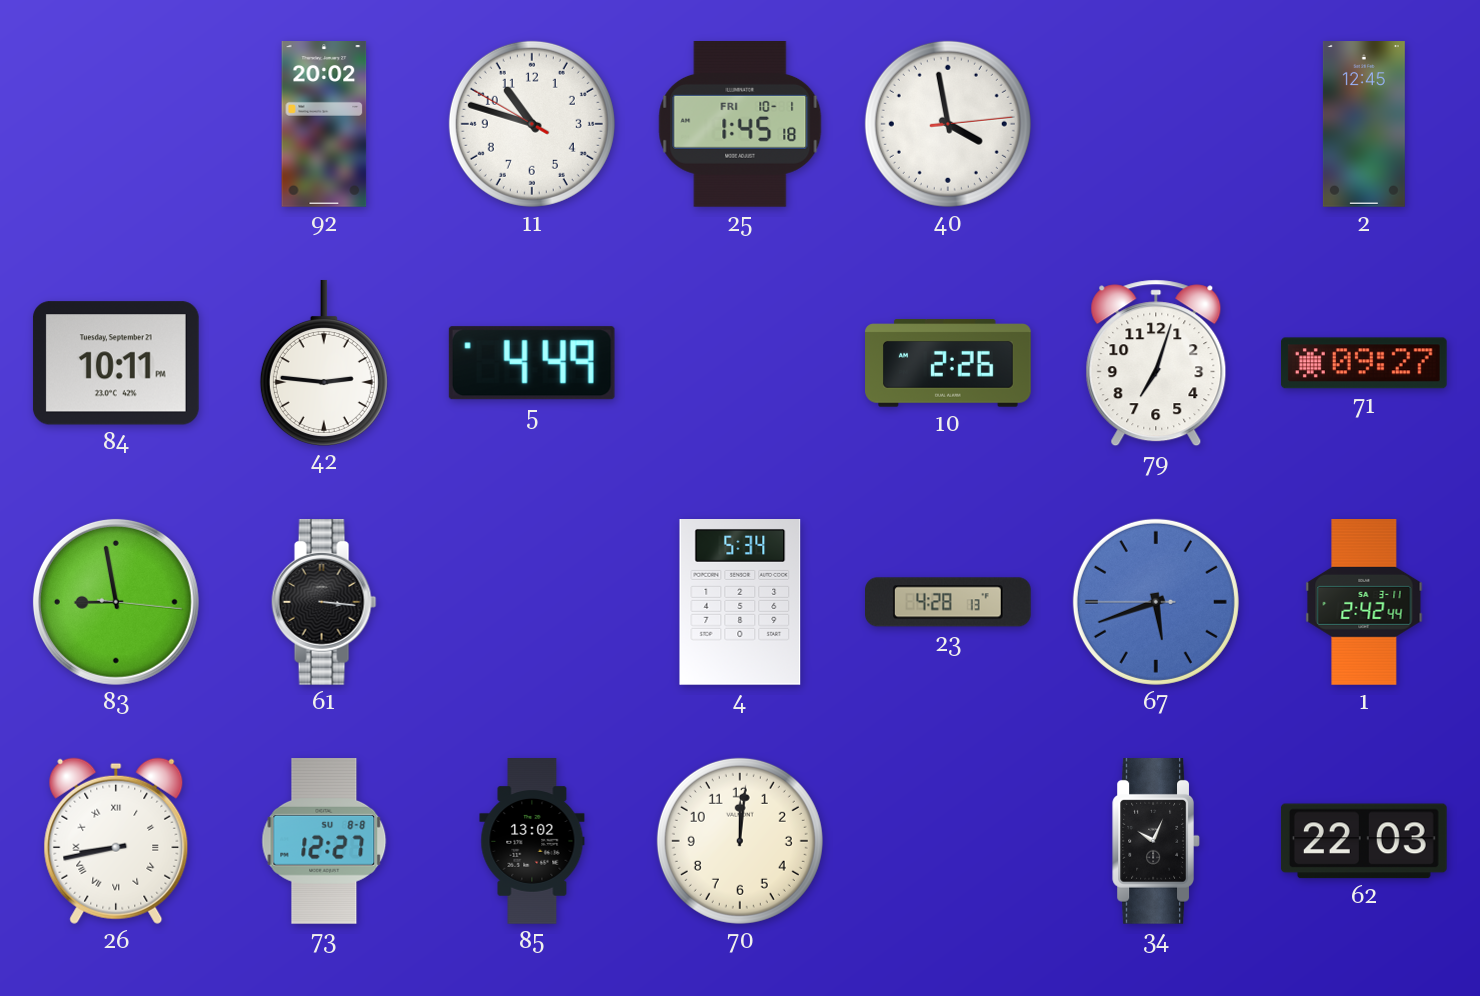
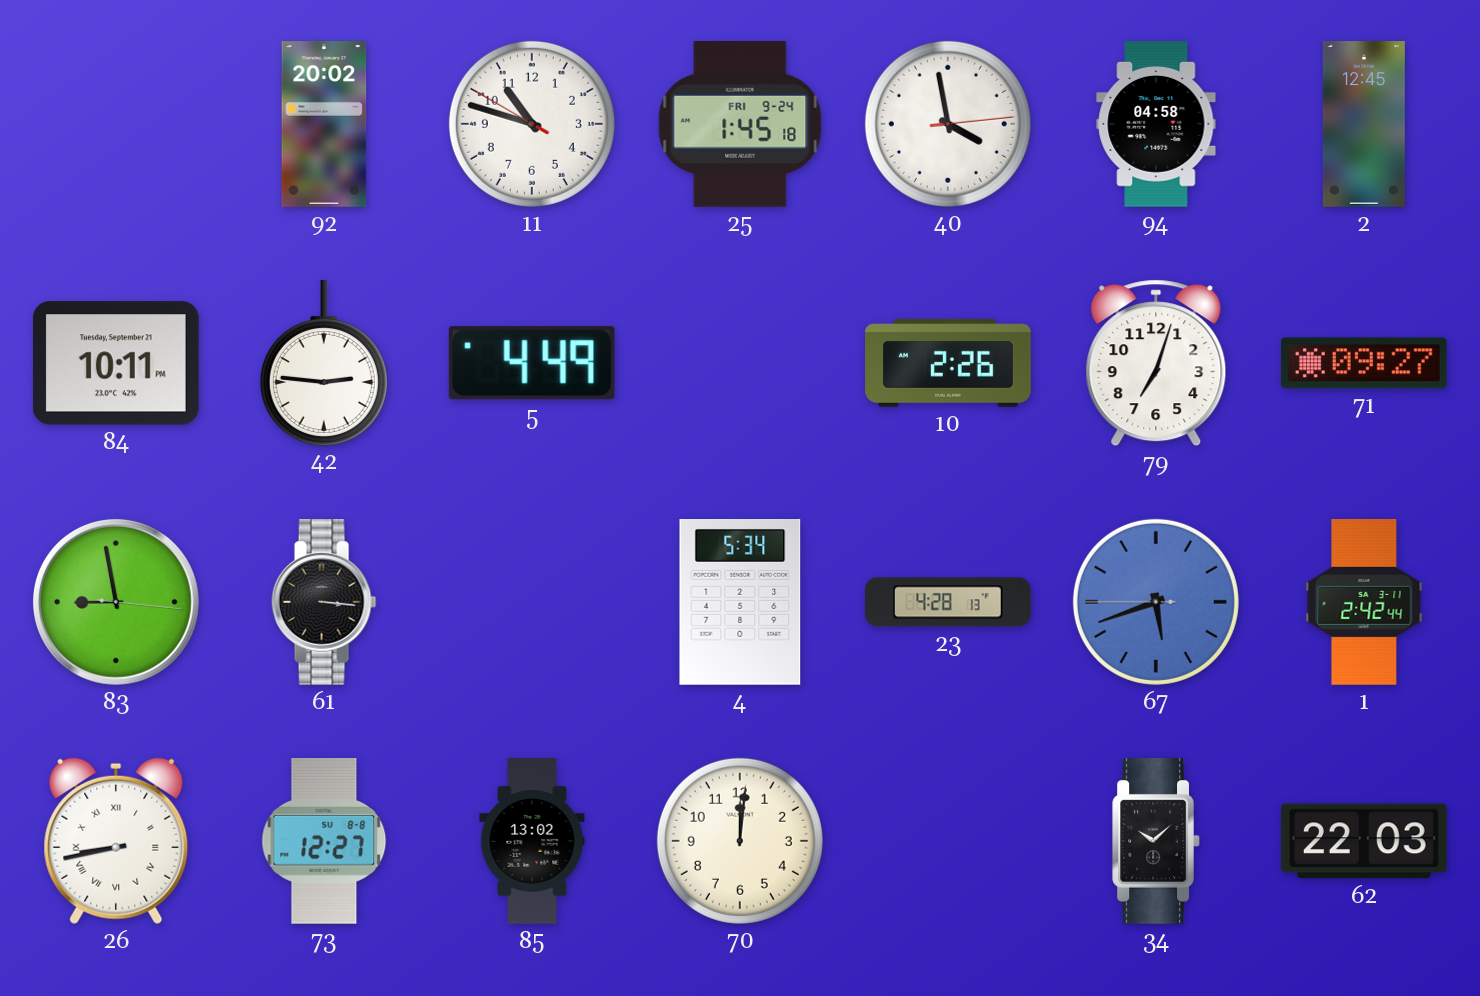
25 date: FRI 10-1 -> FRI 9-24
94: none -> 04:58
34: 10:04 -> 10:08
